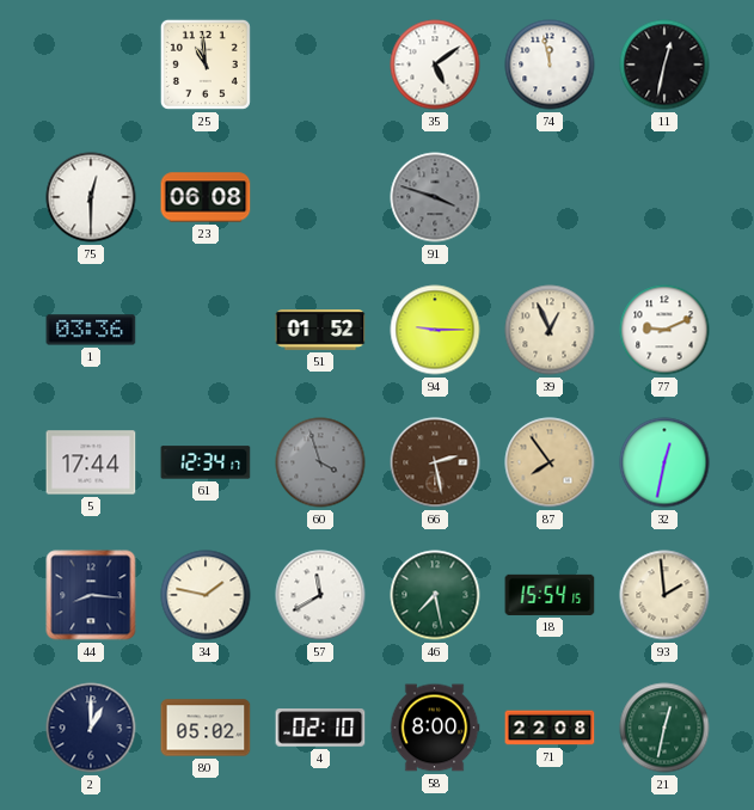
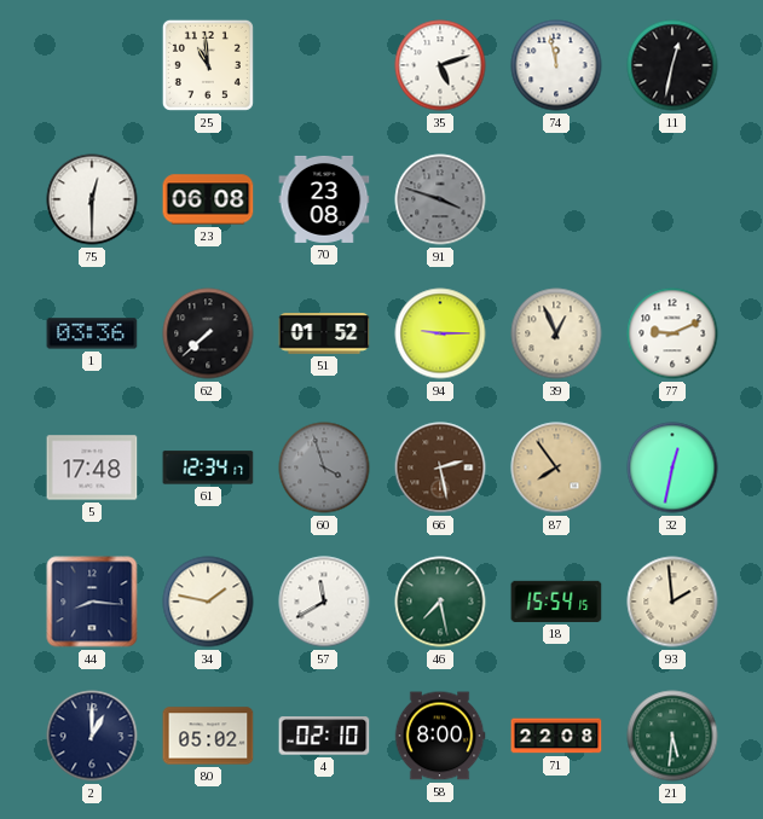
35: 5:09 -> 5:12
70: none -> 23:08
62: none -> 7:38
5: 17:44 -> 17:48
21: 12:32 -> 5:31
